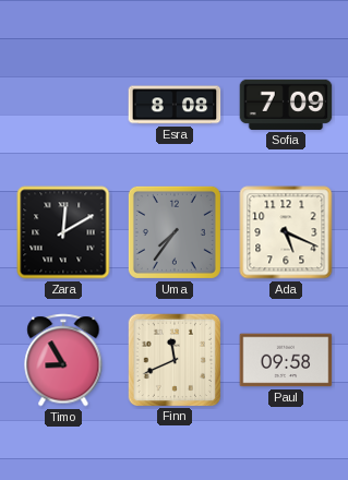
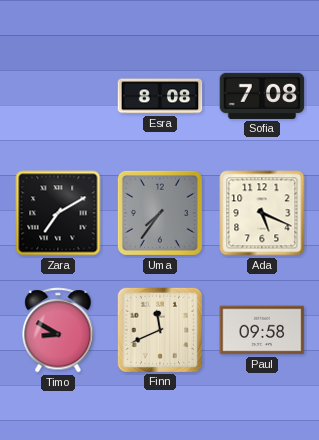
Sofia: 7:09 -> 7:08
Zara: 12:10 -> 7:10
Timo: 8:55 -> 8:50
